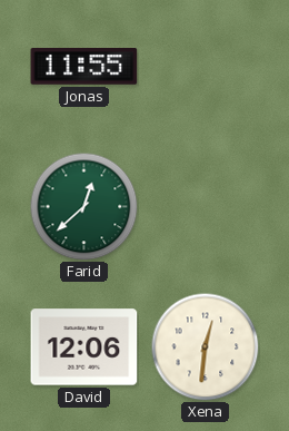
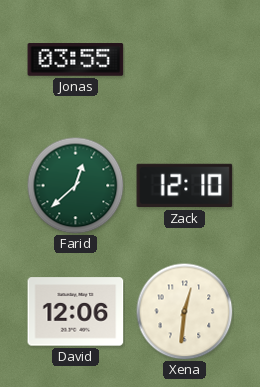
Jonas: 11:55 -> 03:55
Zack: none -> 12:10
